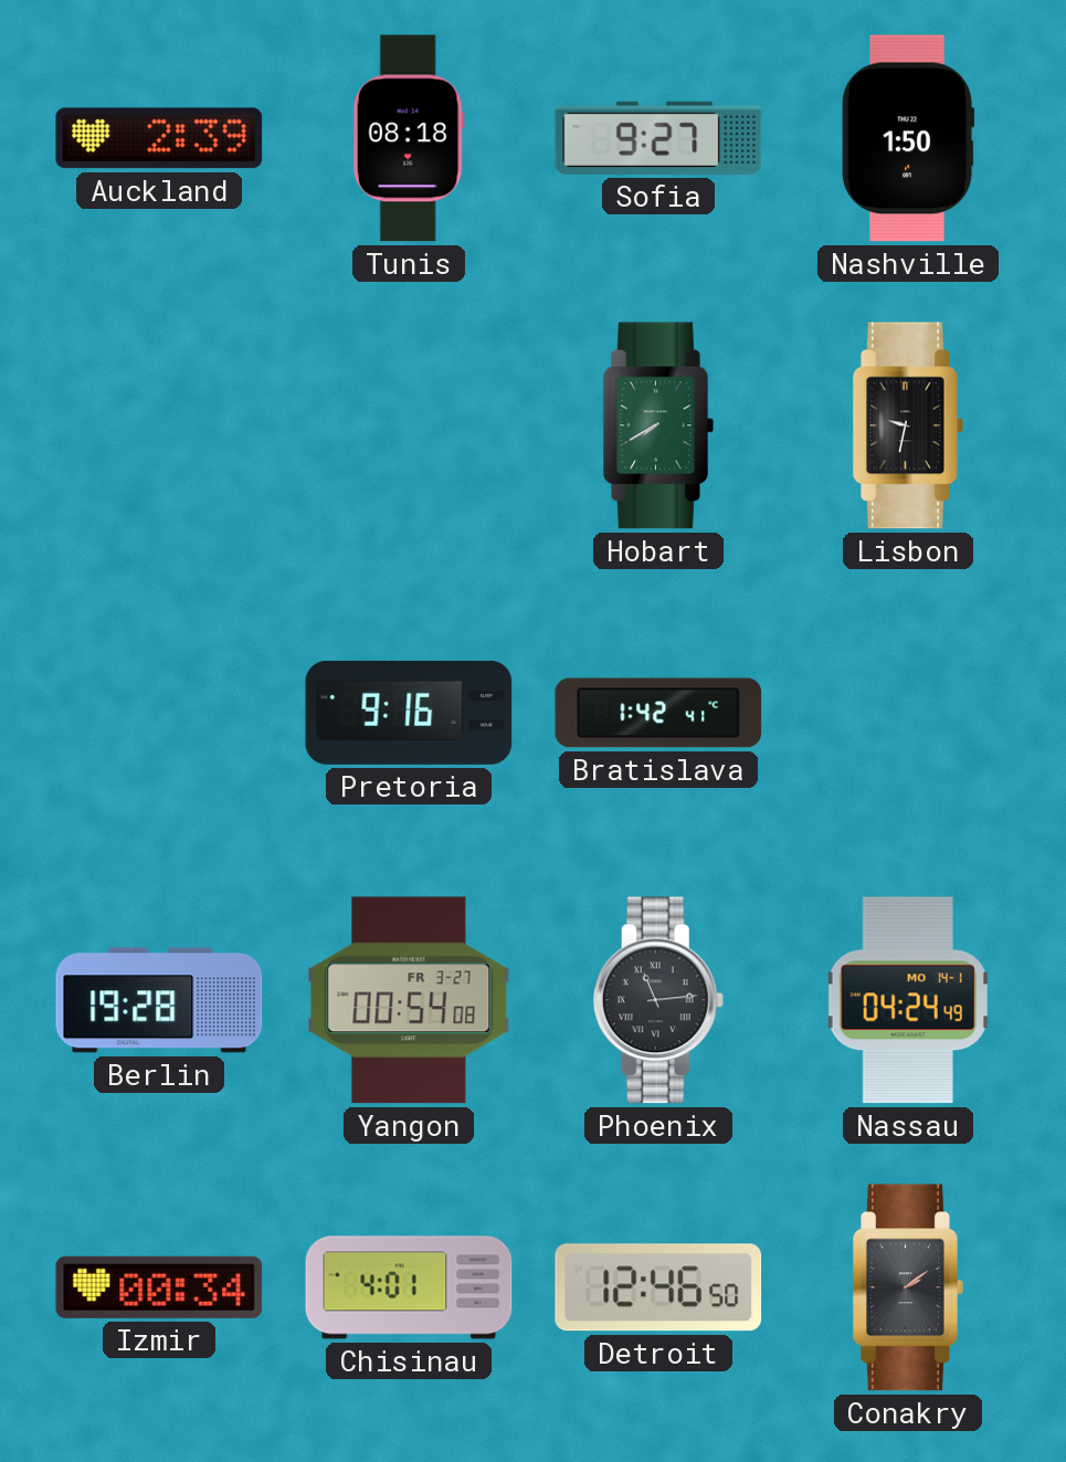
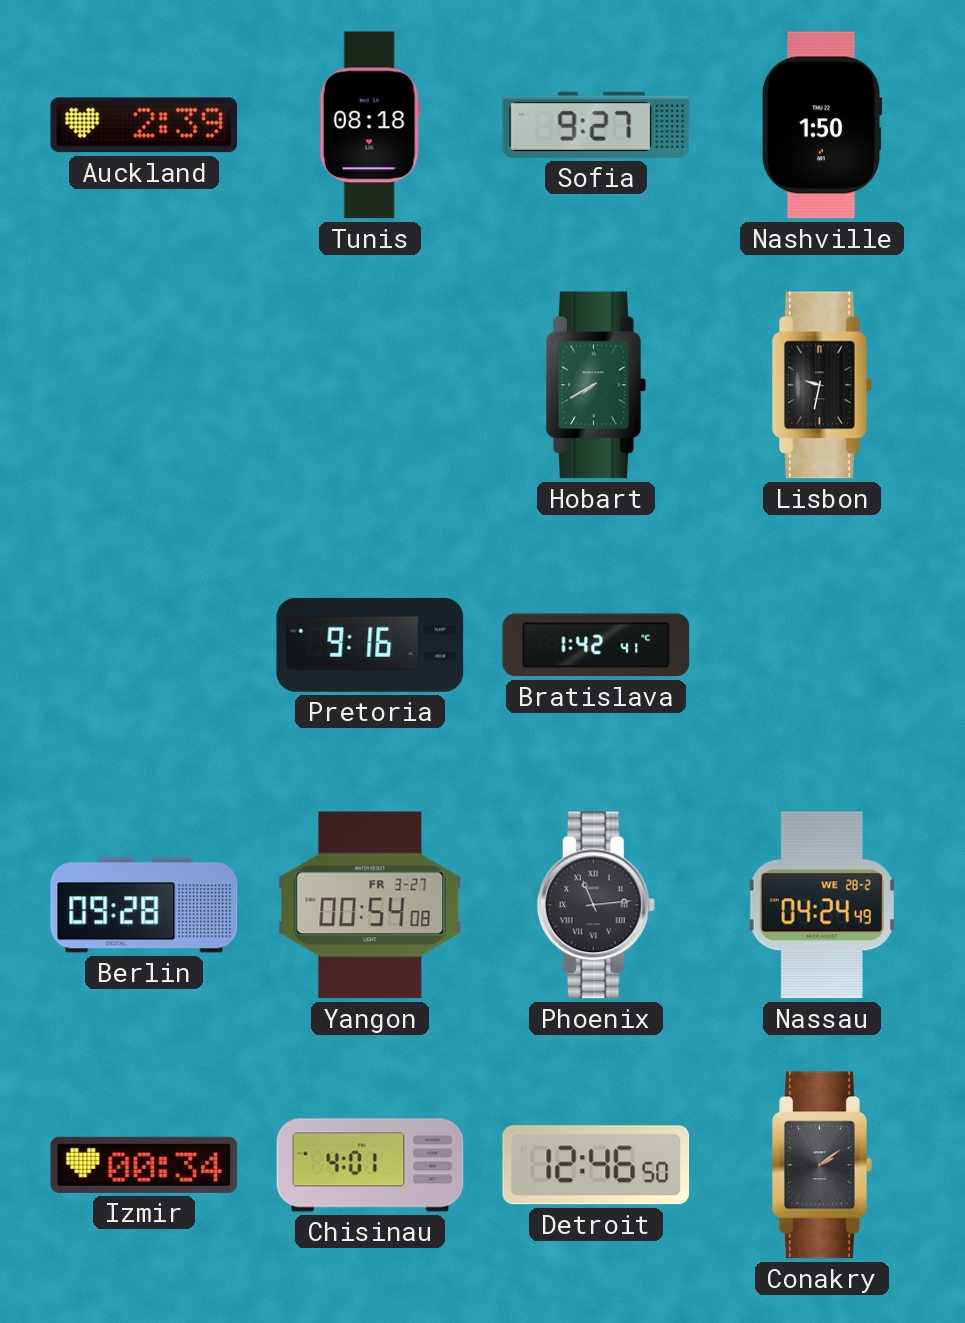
Berlin: 19:28 -> 09:28
Nassau date: MO 14-1 -> WE 28-2
